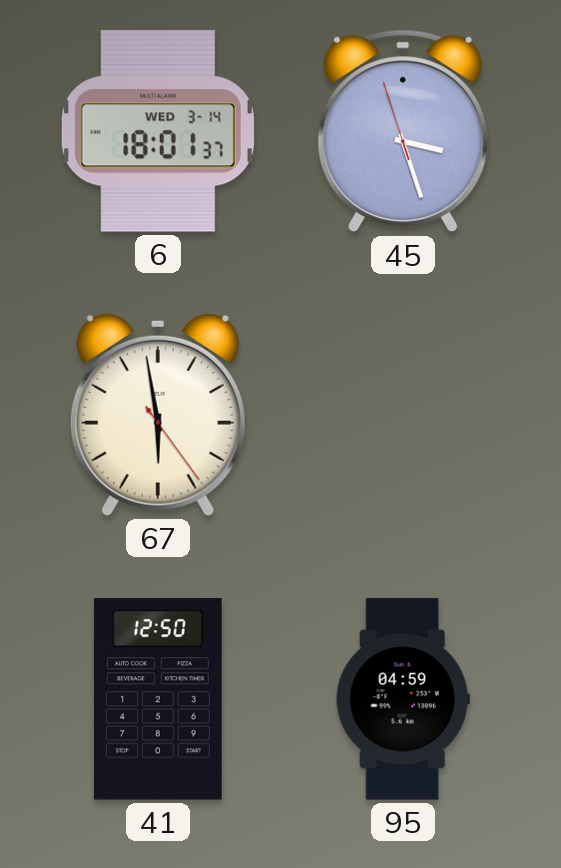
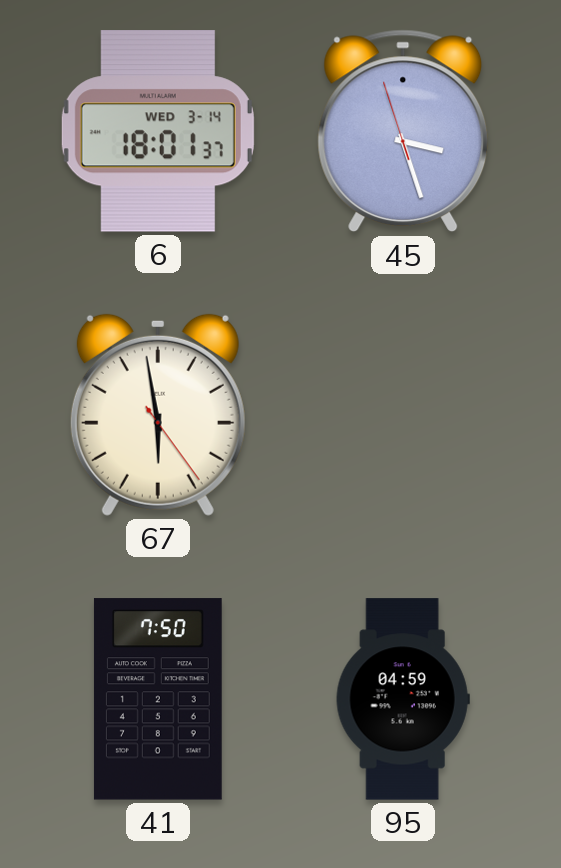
41: 12:50 -> 7:50
